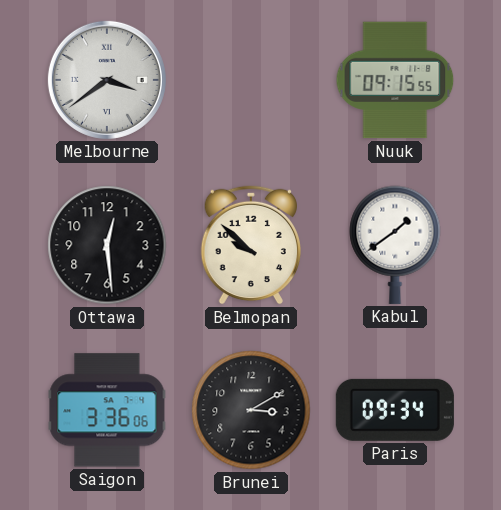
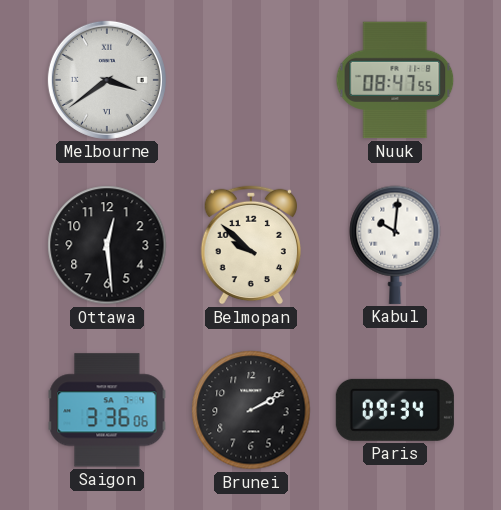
Nuuk: 09:15 -> 08:47
Kabul: 1:39 -> 10:01
Brunei: 3:10 -> 2:10
